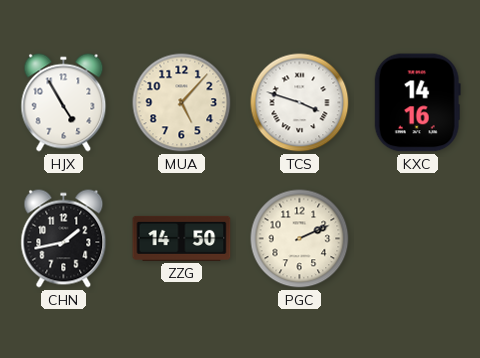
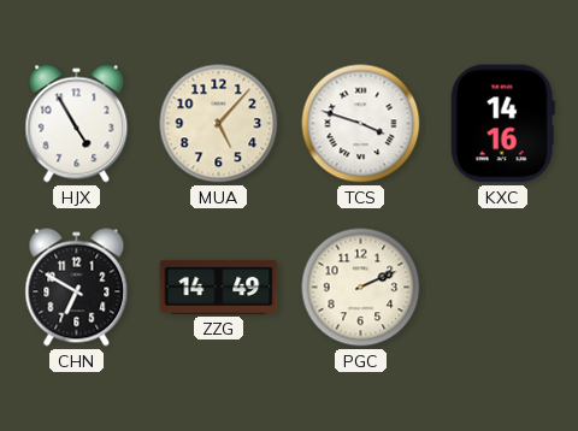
CHN: 1:43 -> 6:50
ZZG: 14:50 -> 14:49
